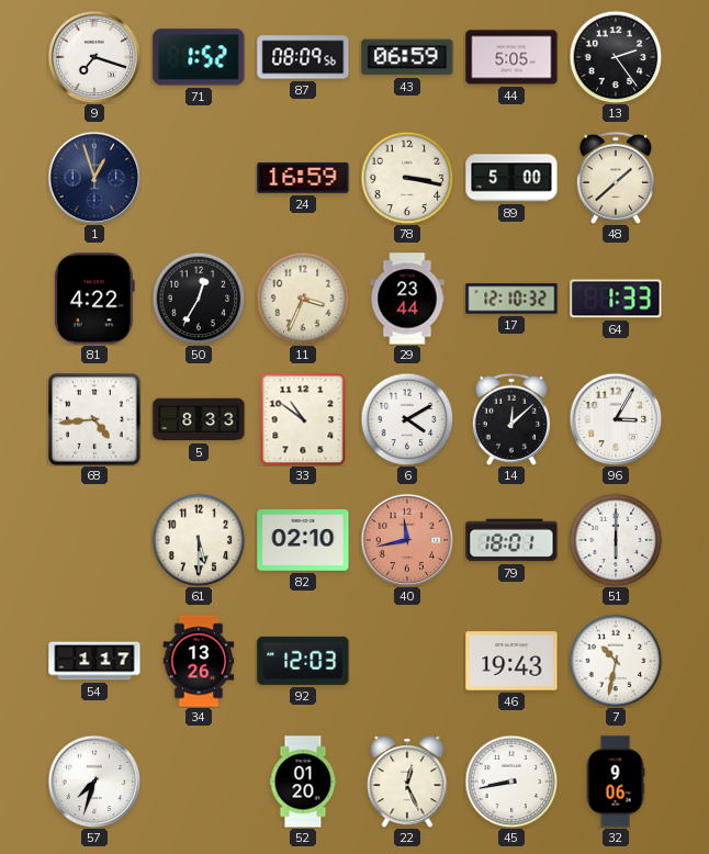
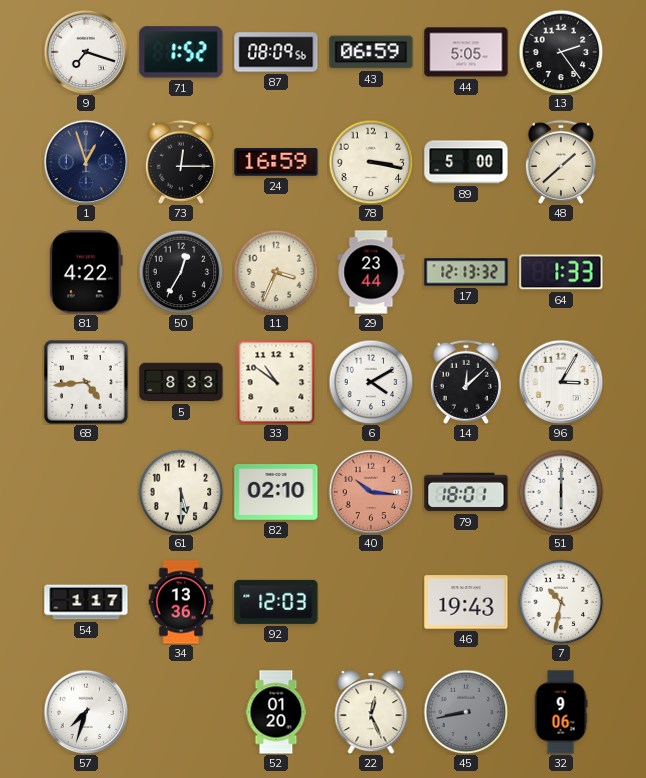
73: none -> 12:15
17: 12:10 -> 12:13
40: 11:43 -> 10:16
34: 13:26 -> 13:36
45 dial: white -> grey
